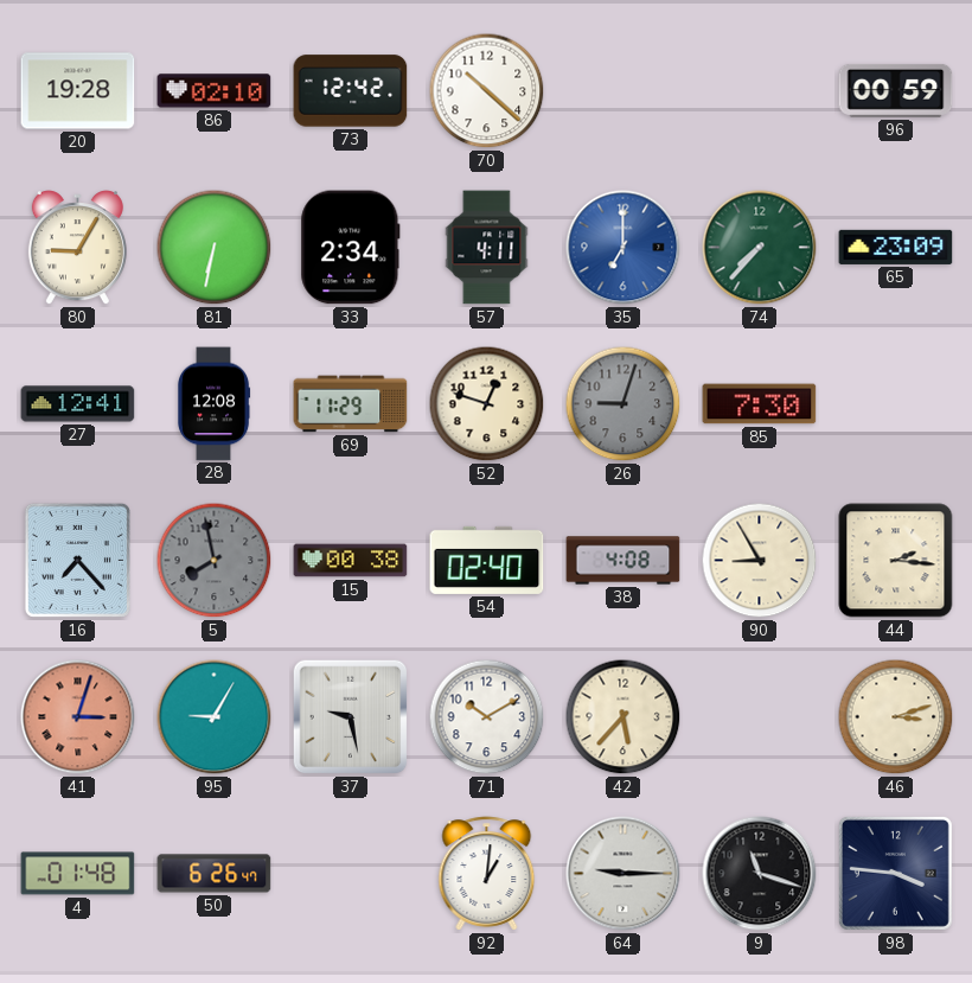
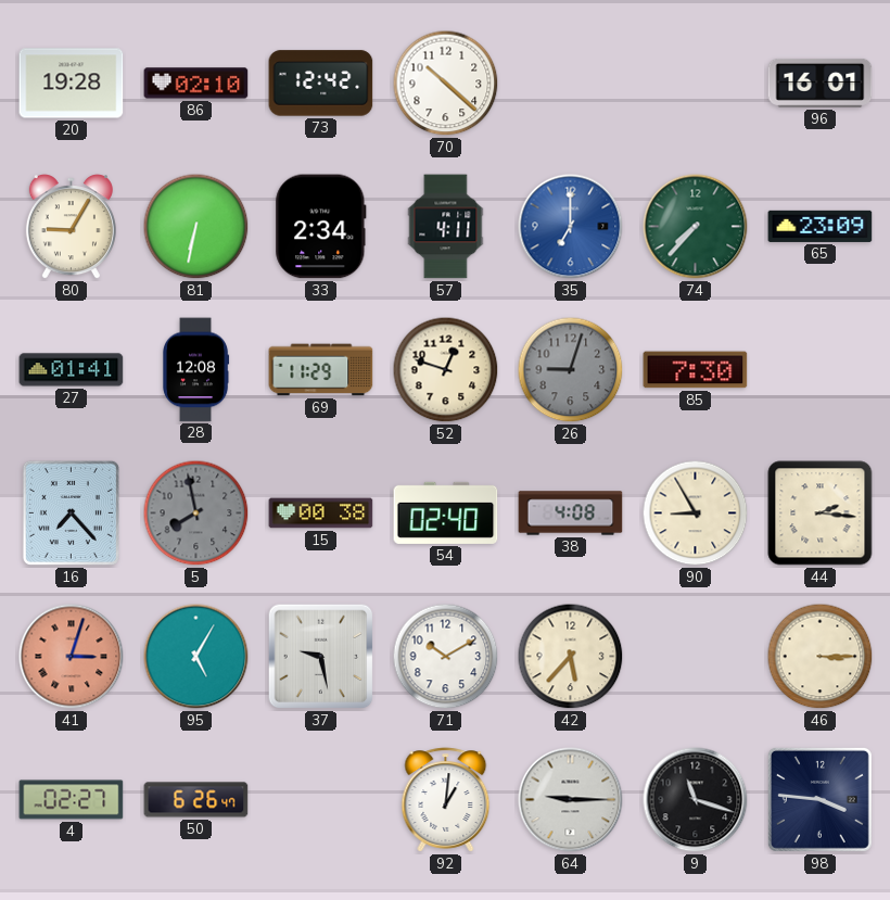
96: 00:59 -> 16:01
27: 12:41 -> 01:41
95: 9:05 -> 5:05
46: 3:12 -> 3:15
4: 01:48 -> 02:27
